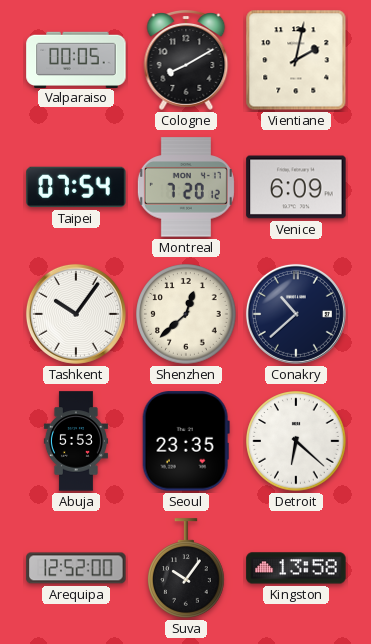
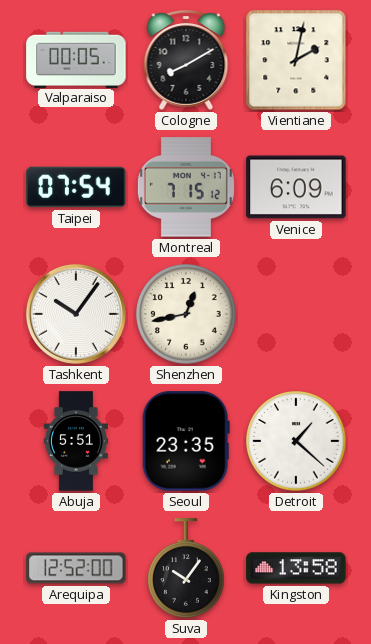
Montreal: 7:20 -> 7:15
Shenzhen: 12:38 -> 12:43
Conakry: 10:38 -> none
Abuja: 5:53 -> 5:51
Detroit: 6:22 -> 1:22
